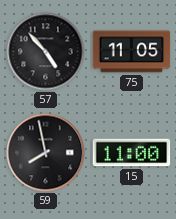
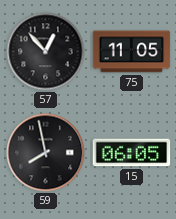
57: 4:53 -> 12:53
15: 11:00 -> 06:05
